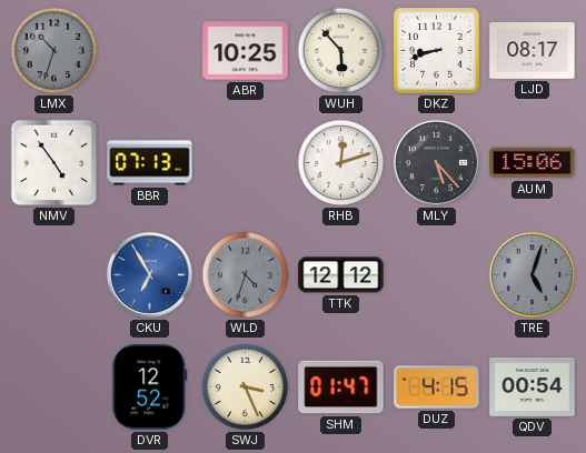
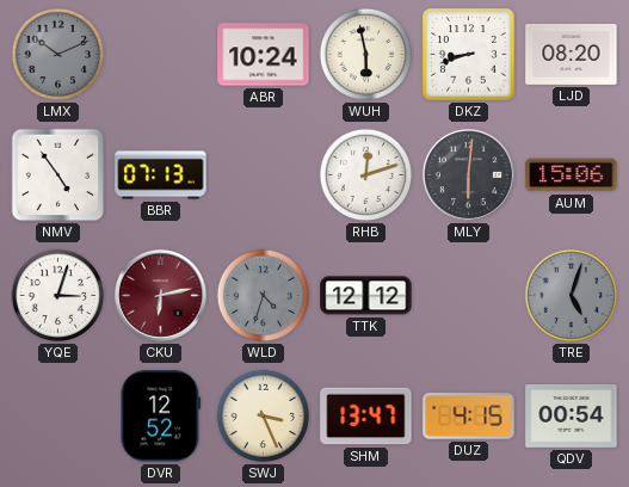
LMX: 10:33 -> 10:11
ABR: 10:25 -> 10:24
WUH: 5:53 -> 5:58
LJD: 08:17 -> 08:20
MLY: 5:23 -> 6:01
YQE: none -> 3:03
CKU: 6:55 -> 6:13
CKU dial: blue -> burgundy
SHM: 01:47 -> 13:47
